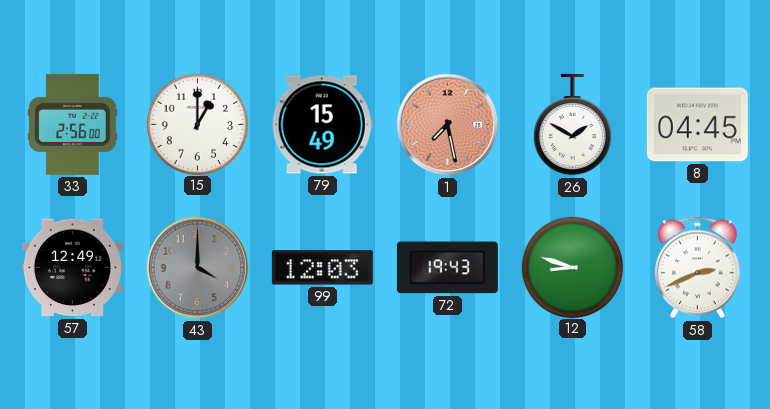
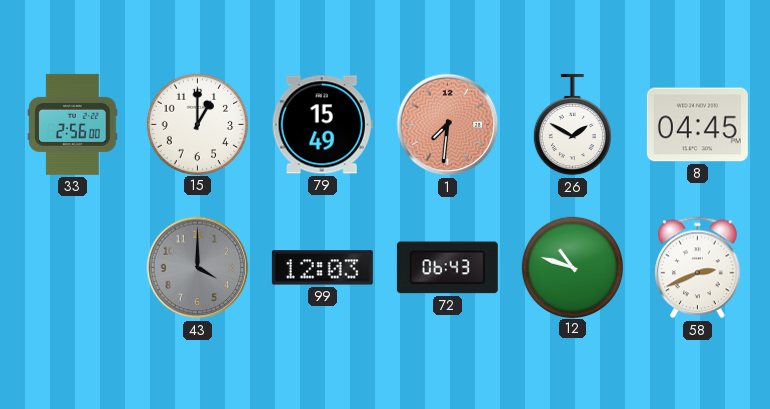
1: 7:28 -> 7:31
57: 12:49 -> none
72: 19:43 -> 06:43
12: 8:48 -> 10:48
